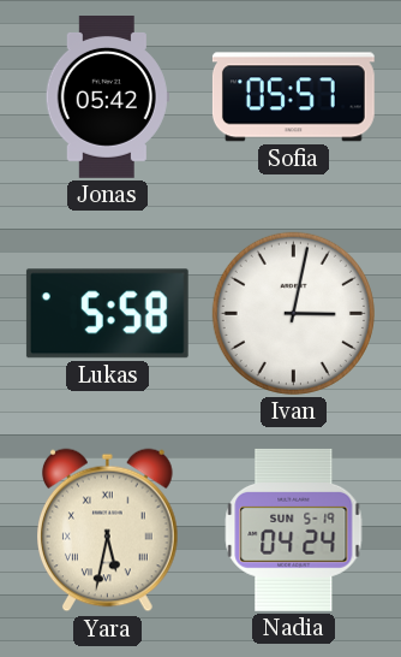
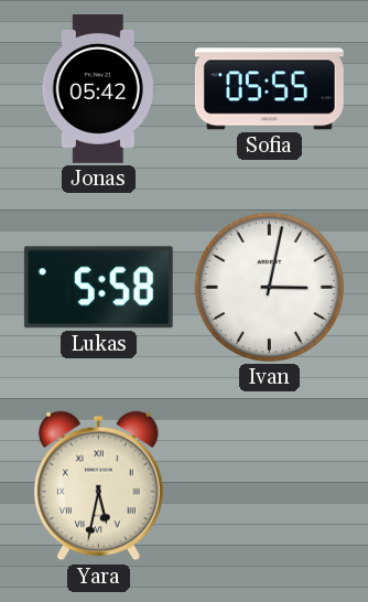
Sofia: 05:57 -> 05:55
Nadia: 04:24 -> none
